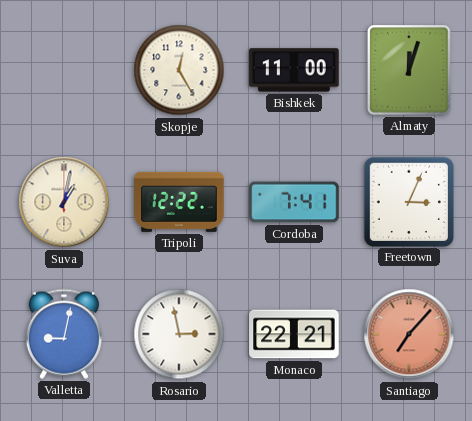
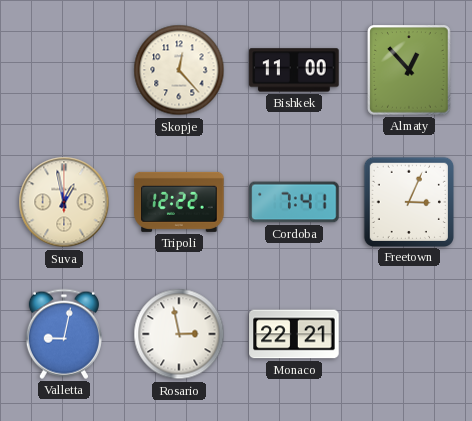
Skopje: 12:25 -> 12:23
Almaty: 12:03 -> 12:53
Suva: 1:02 -> 12:58
Santiago: 7:07 -> none
